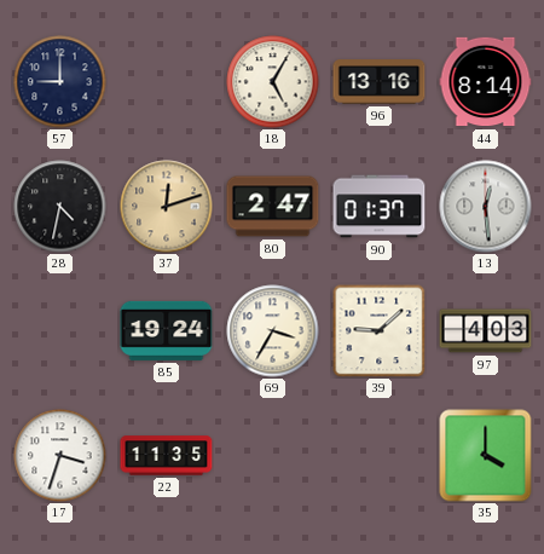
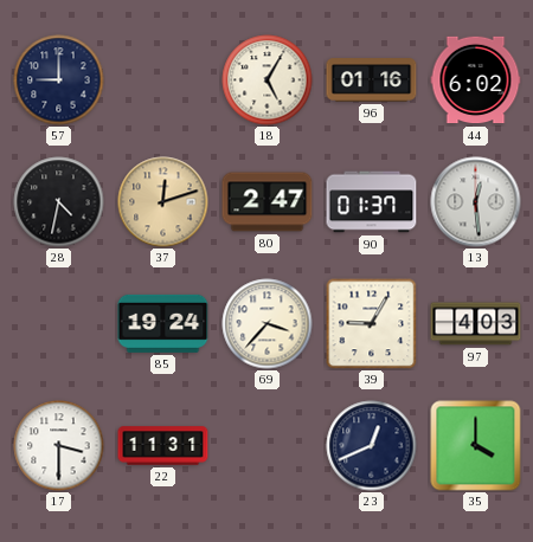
96: 13:16 -> 01:16
44: 8:14 -> 6:02
69: 3:35 -> 3:37
39: 9:08 -> 9:05
17: 3:33 -> 3:30
22: 11:35 -> 11:31
23: none -> 12:41
